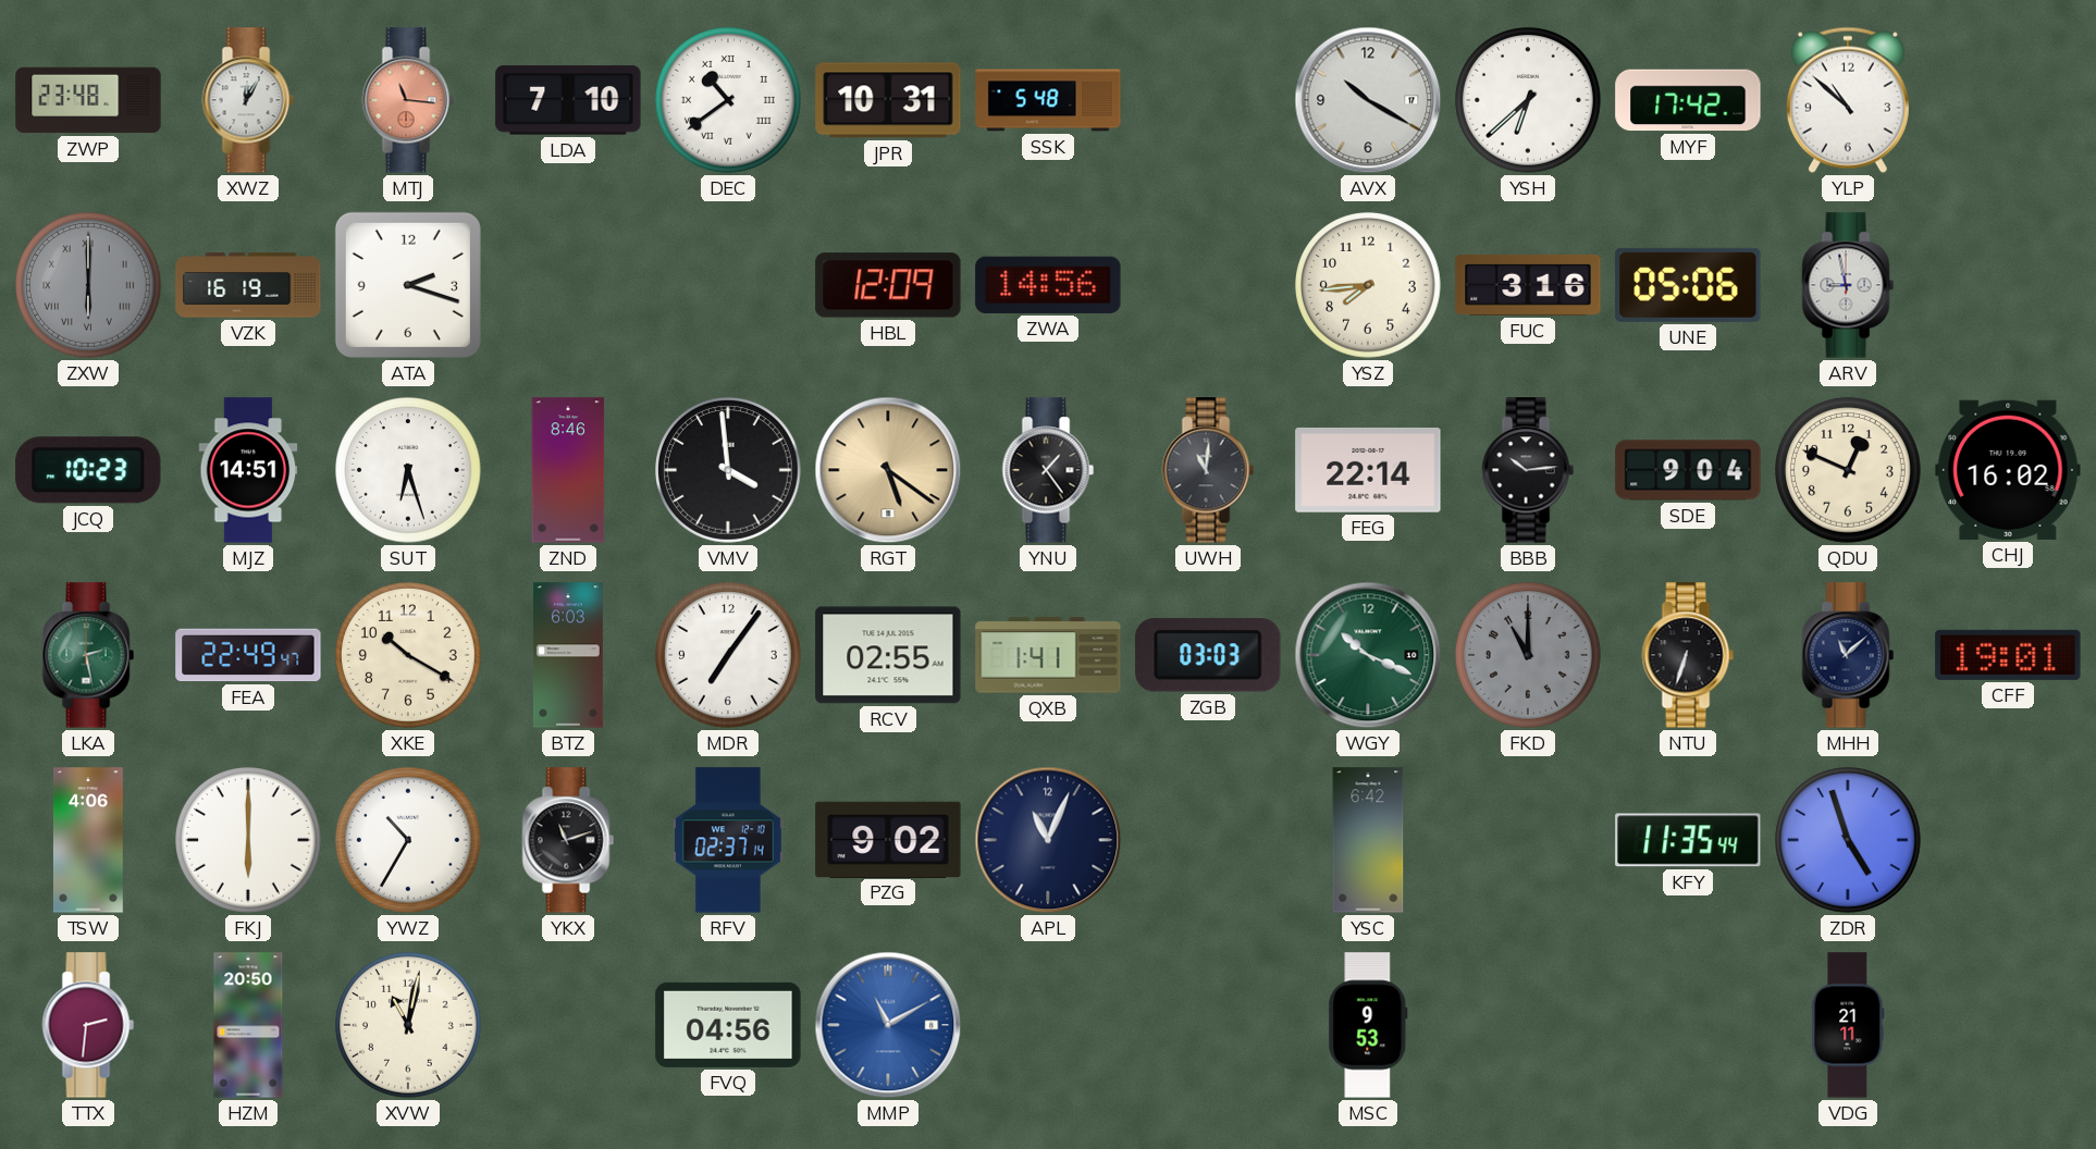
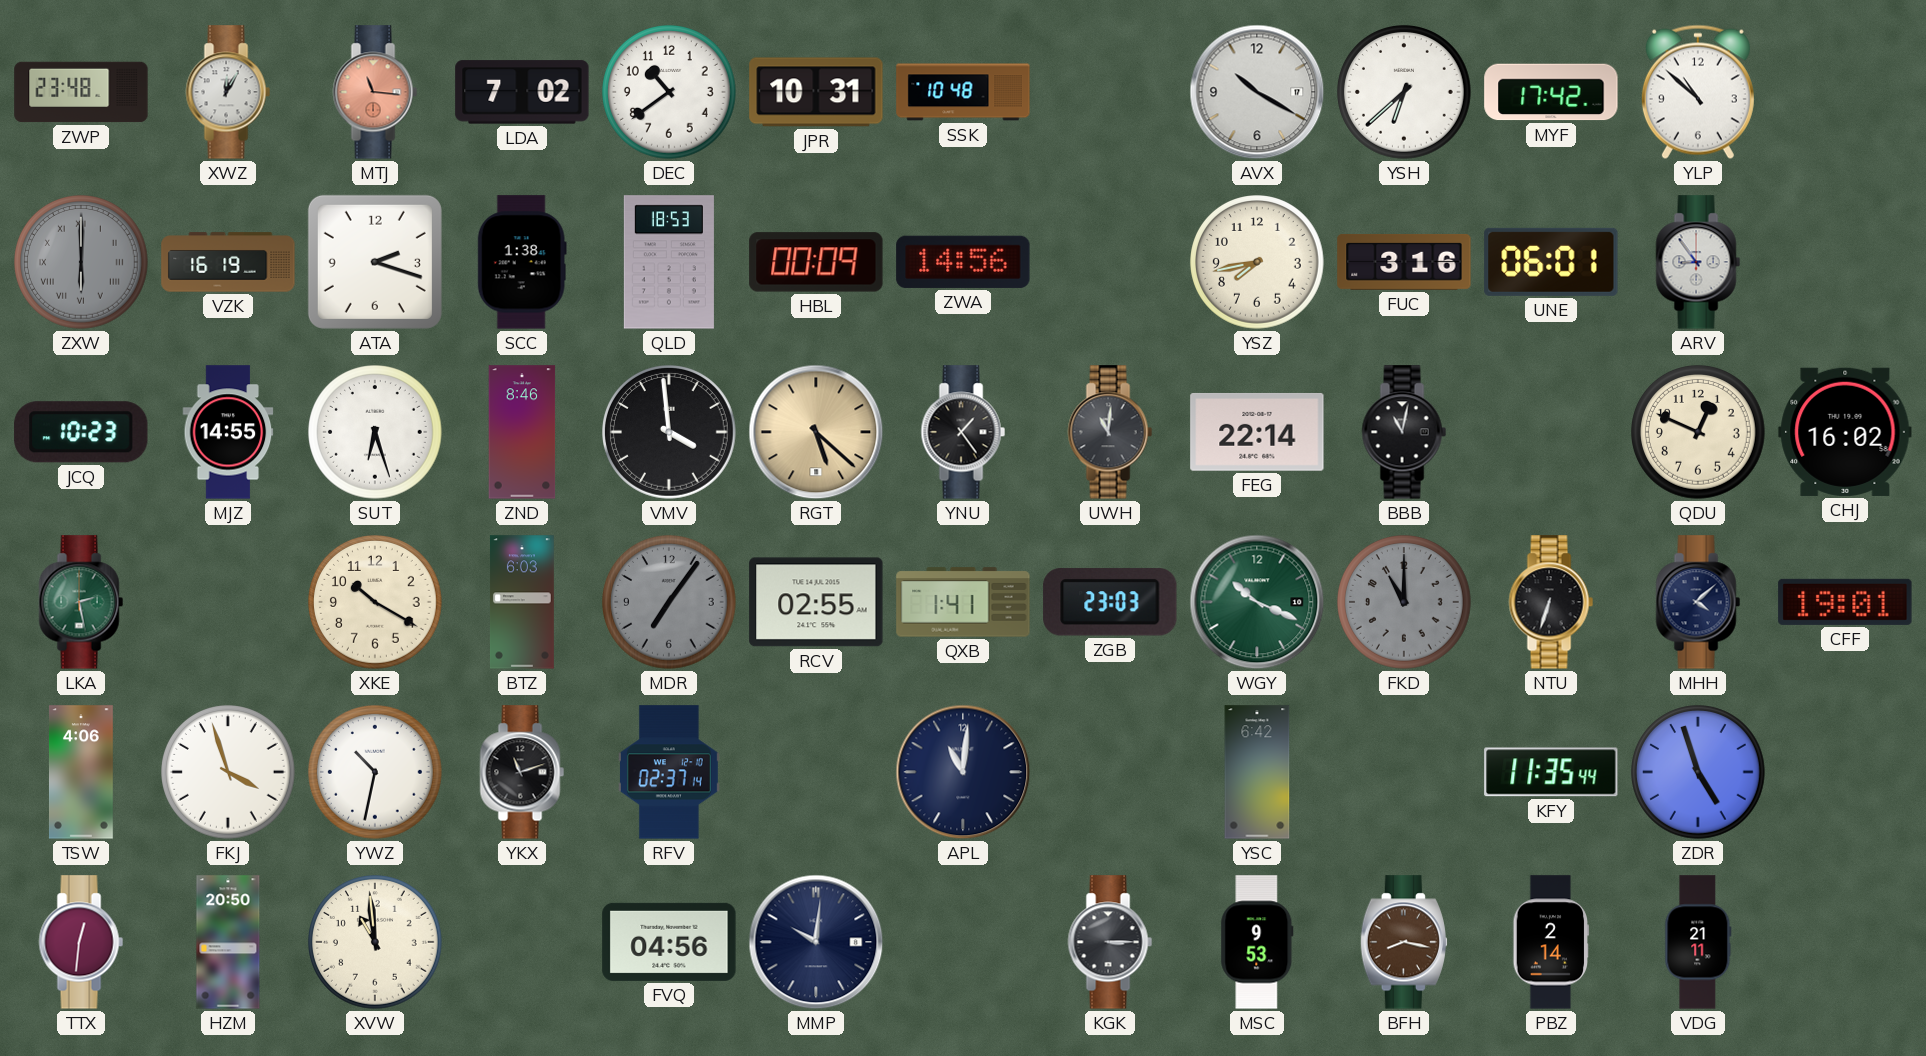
LDA: 7:10 -> 7:02
DEC numerals: Roman -> Arabic
SSK: 5:48 -> 10:48
SCC: none -> 1:38
QLD: none -> 18:53
HBL: 12:09 -> 00:09
YSZ: 7:44 -> 7:43
UNE: 05:06 -> 06:01
ARV: 8:58 -> 8:54
MJZ: 14:51 -> 14:55
RGT: 5:21 -> 5:22
BBB: 10:14 -> 11:02
SDE: 9:04 -> none
FEA: 22:49 -> none
MDR dial: white -> grey
ZGB: 03:03 -> 23:03
MHH: 11:08 -> 4:08
FKJ: 6:00 -> 3:57
YWZ: 10:35 -> 10:32
PZG: 9:02 -> none
APL: 11:04 -> 11:01
TTX: 2:31 -> 12:31
XVW: 11:02 -> 10:59
MMP: 11:10 -> 10:01
MMP dial: blue -> navy
KGK: none -> 3:15
BFH: none -> 8:17
PBZ: none -> 2:14
